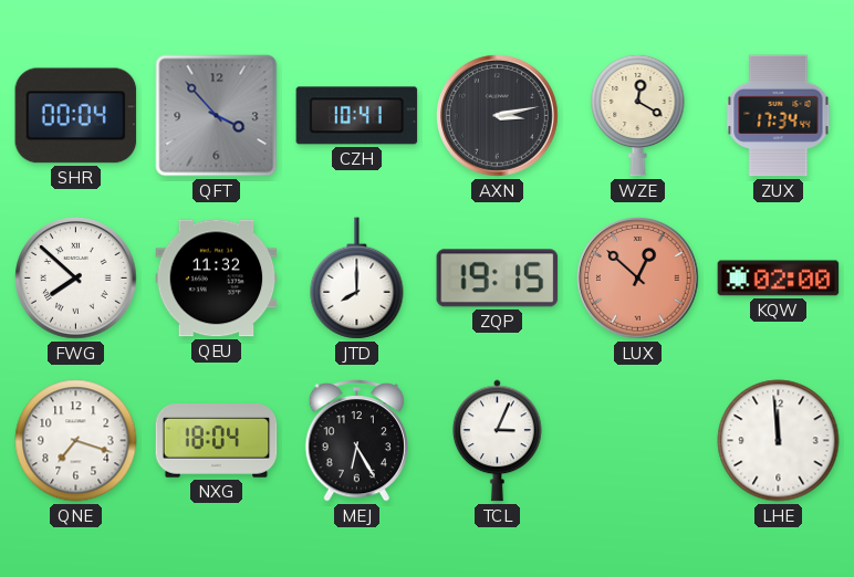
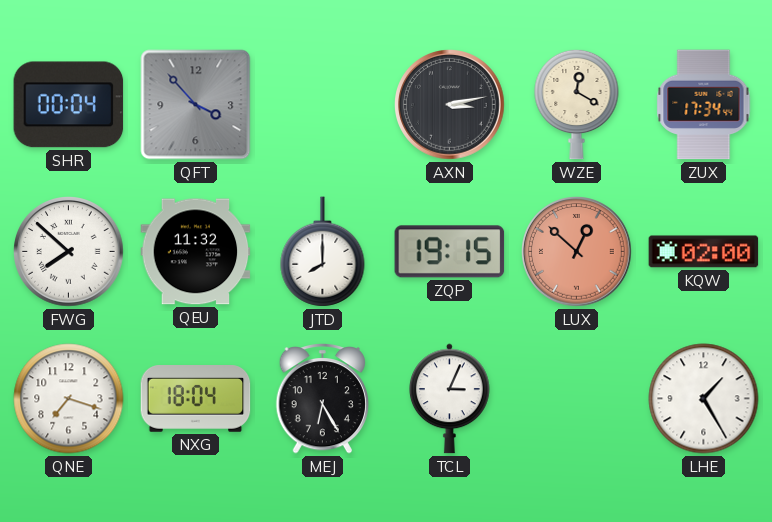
CZH: 10:41 -> none
LHE: 11:59 -> 1:25
